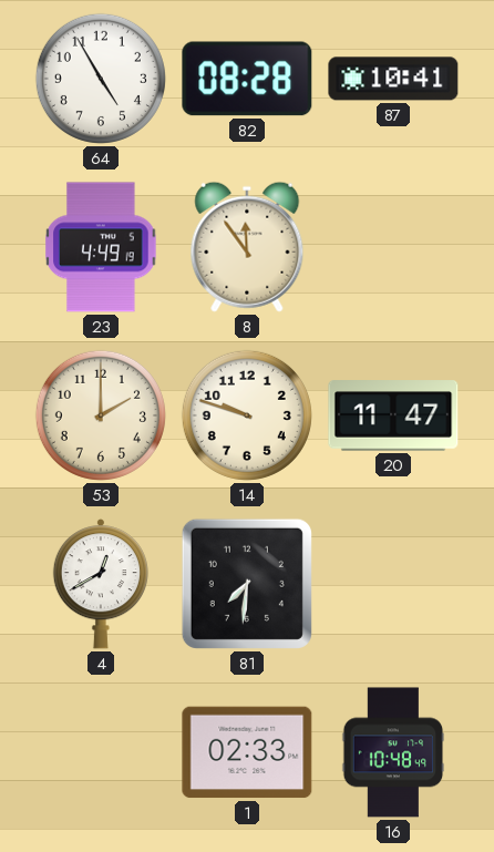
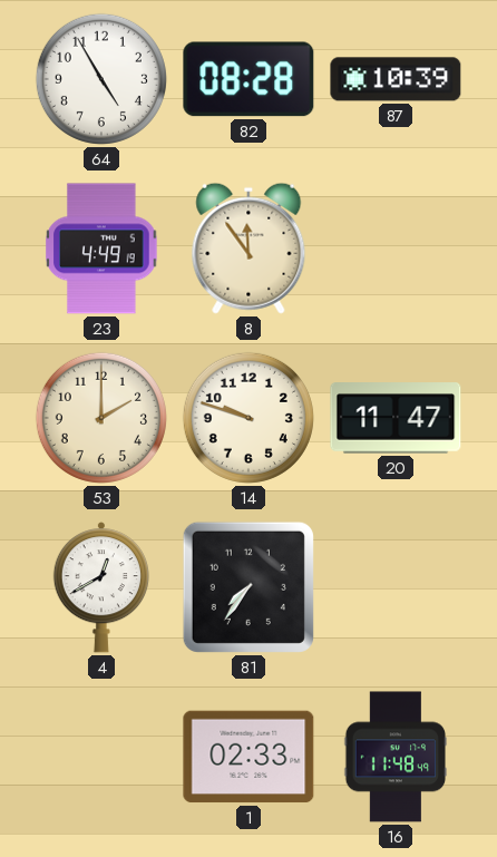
87: 10:41 -> 10:39
81: 7:31 -> 7:36
16: 10:48 -> 11:48
